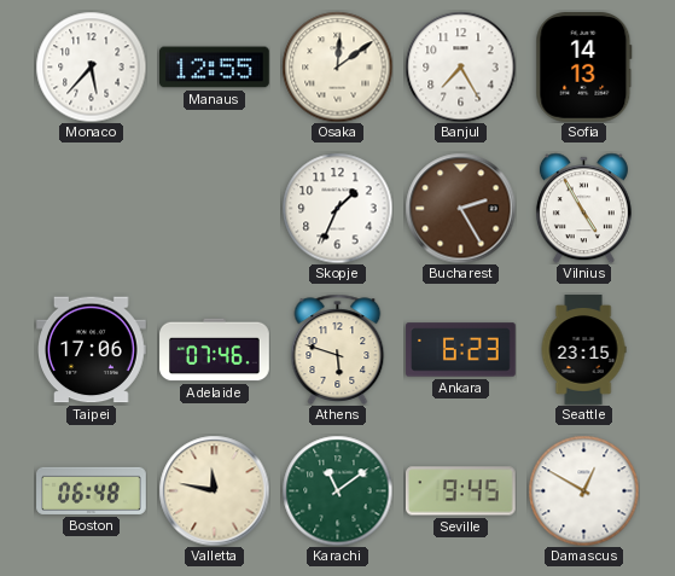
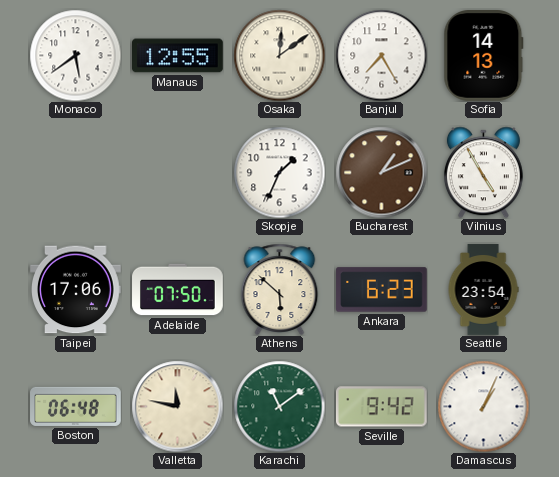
Monaco: 5:37 -> 5:39
Bucharest: 2:25 -> 1:11
Adelaide: 07:46 -> 07:50
Athens: 5:48 -> 5:52
Seattle: 23:15 -> 23:54
Seville: 9:45 -> 9:42
Damascus: 12:50 -> 1:04
